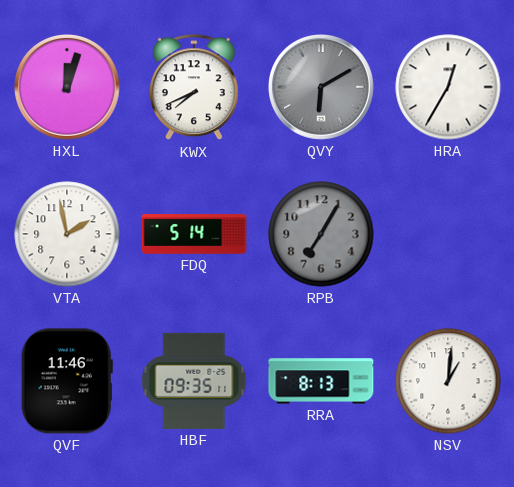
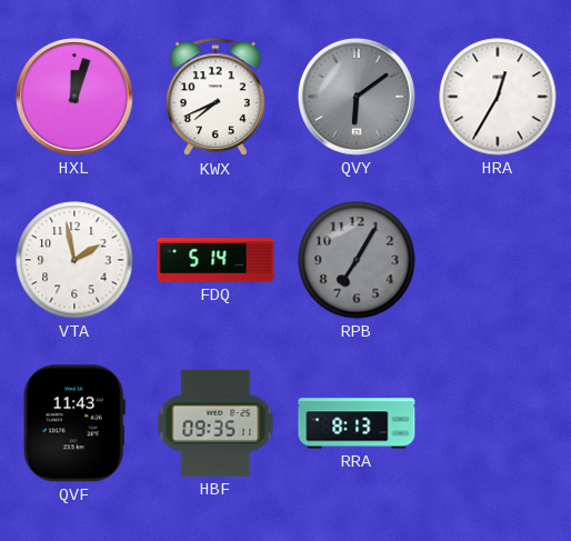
QVY: 6:10 -> 6:09
QVF: 11:46 -> 11:43
NSV: 1:01 -> none
